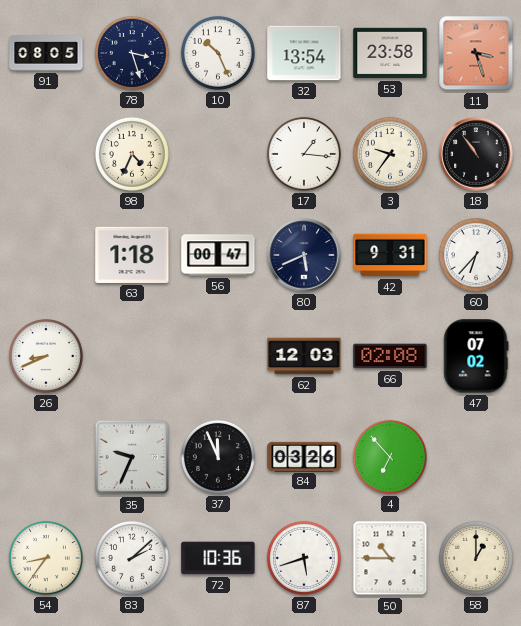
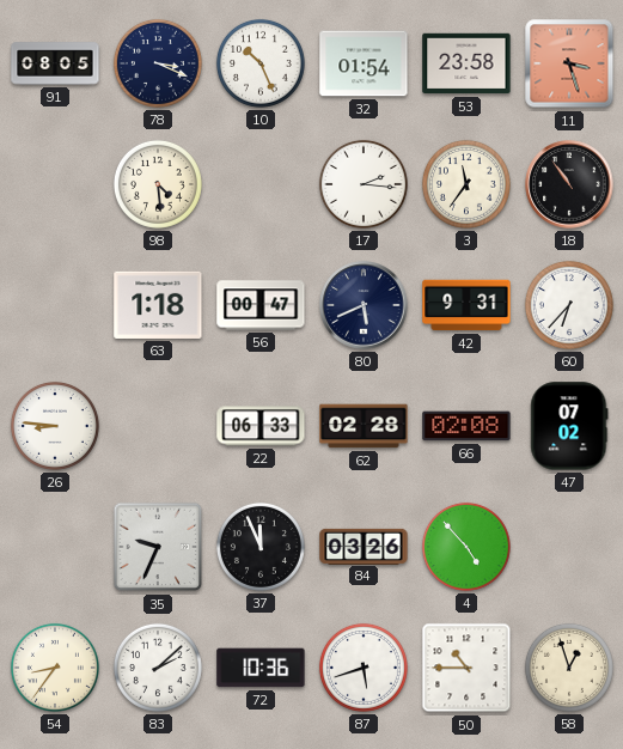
78: 3:27 -> 3:19
32: 13:54 -> 01:54
98: 4:34 -> 4:29
17: 1:16 -> 2:16
3: 9:36 -> 11:36
26: 8:41 -> 8:46
22: none -> 06:33
62: 12:03 -> 02:28
4: 6:53 -> 4:53
58: 1:00 -> 12:57
